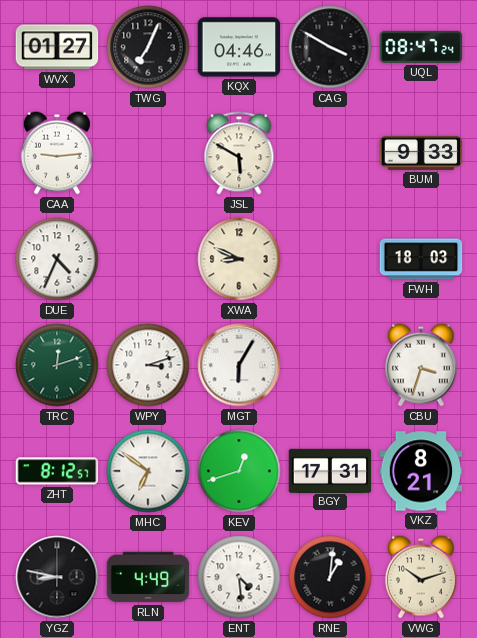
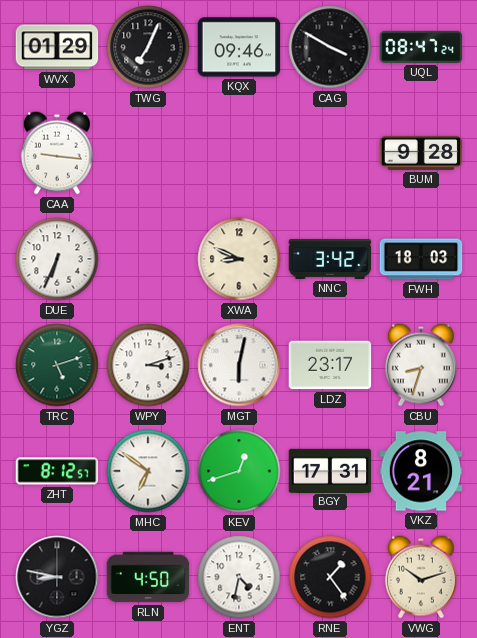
WVX: 01:27 -> 01:29
KQX: 04:46 -> 09:46
CAA: 9:14 -> 9:16
JSL: 5:50 -> none
BUM: 9:33 -> 9:28
DUE: 4:34 -> 6:34
NNC: none -> 3:42
TRC: 12:12 -> 5:12
MGT: 6:05 -> 6:02
LDZ: none -> 23:17
CBU: 3:33 -> 8:33
RLN: 4:49 -> 4:50
ENT: 4:29 -> 4:32
RNE: 1:01 -> 1:24
